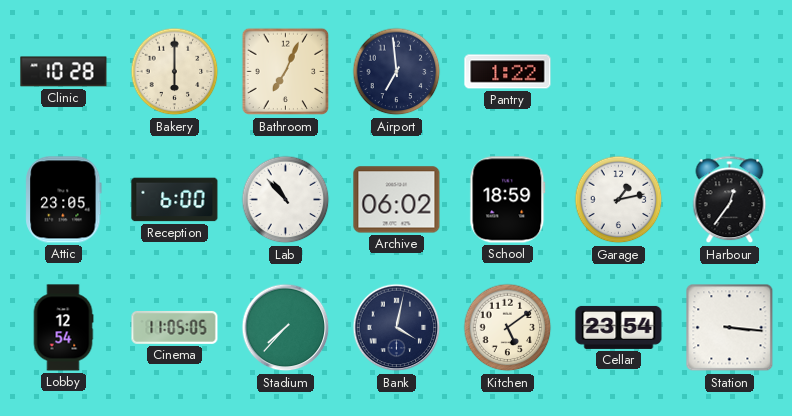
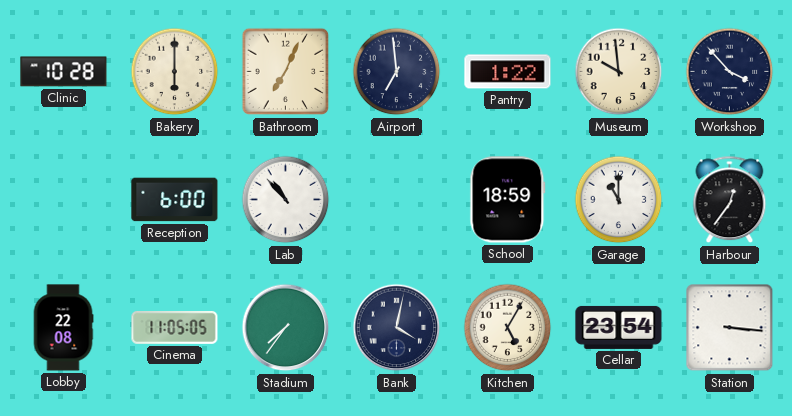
Museum: none -> 9:59
Workshop: none -> 3:53
Attic: 23:05 -> none
Archive: 06:02 -> none
Garage: 1:13 -> 11:00
Lobby: 12:54 -> 22:08
Stadium: 7:37 -> 7:36
Kitchen: 5:09 -> 5:05
